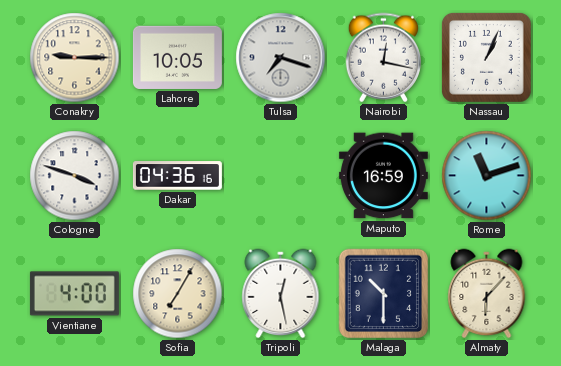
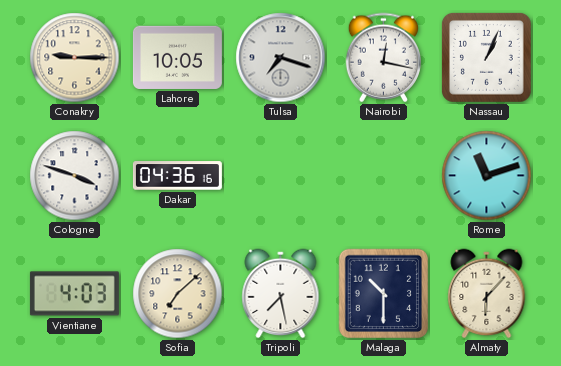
Maputo: 16:59 -> none
Vientiane: 4:00 -> 4:03
Sofia: 7:05 -> 7:08
Tripoli: 12:28 -> 7:28
